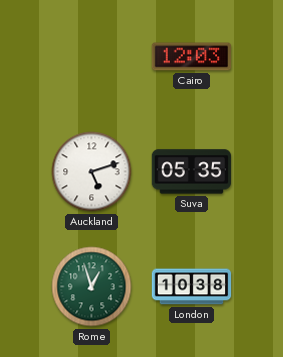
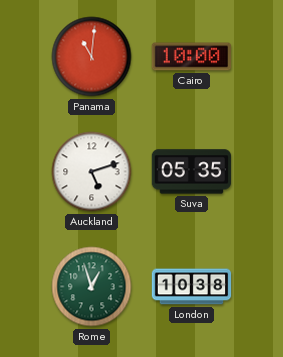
Panama: none -> 11:01
Cairo: 12:03 -> 10:00
